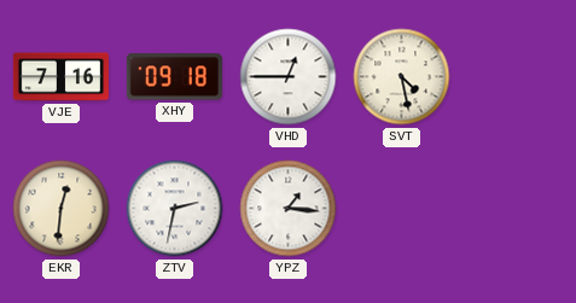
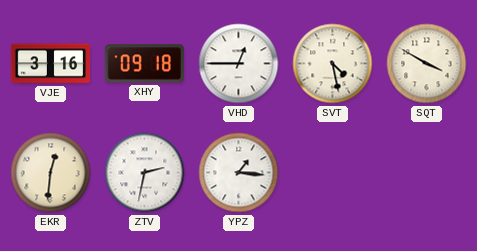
VJE: 7:16 -> 3:16
SQT: none -> 3:50
